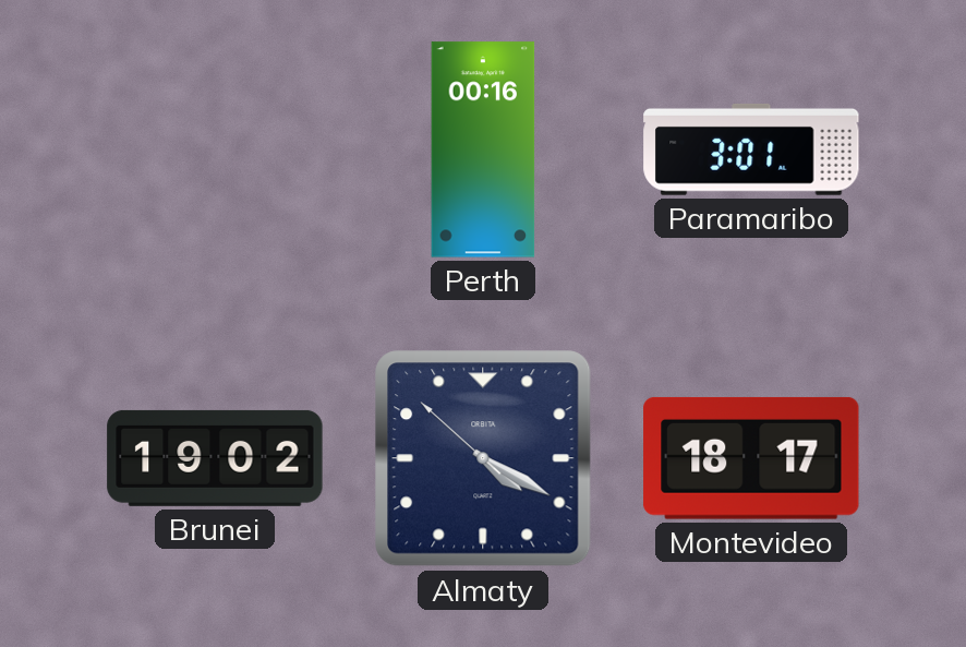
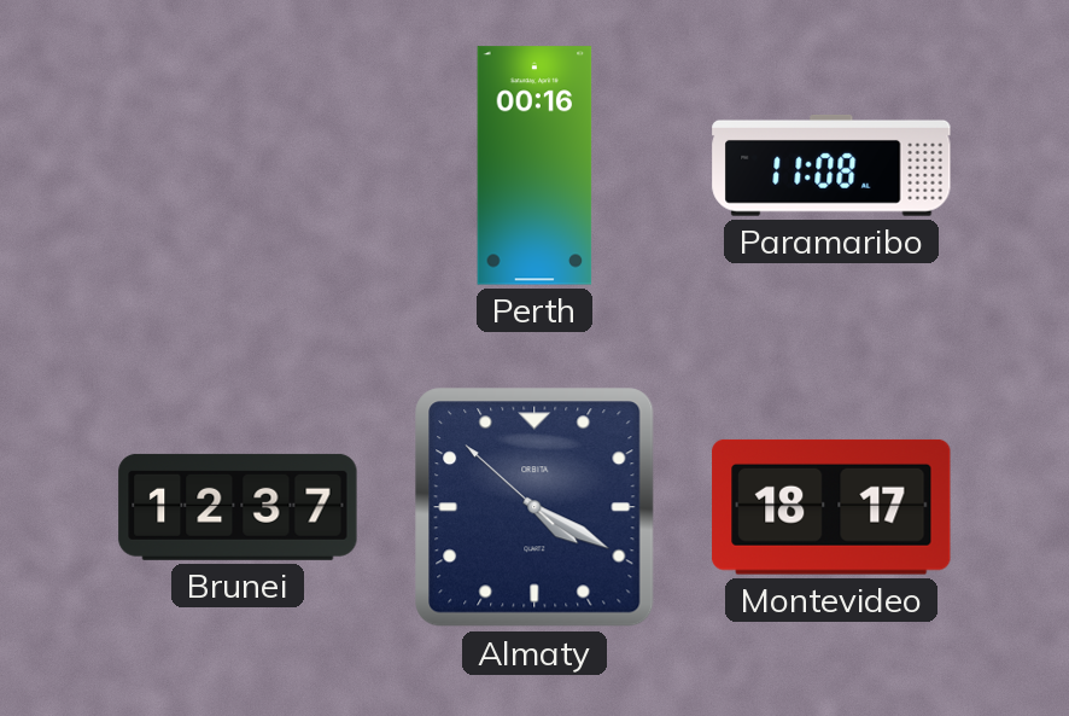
Paramaribo: 3:01 -> 11:08
Brunei: 19:02 -> 12:37
